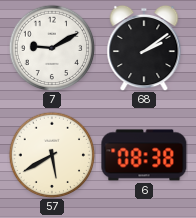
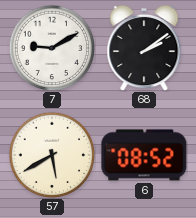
6: 08:38 -> 08:52
